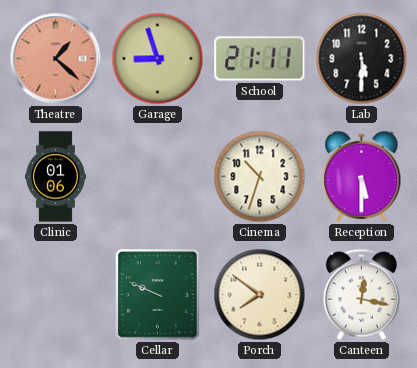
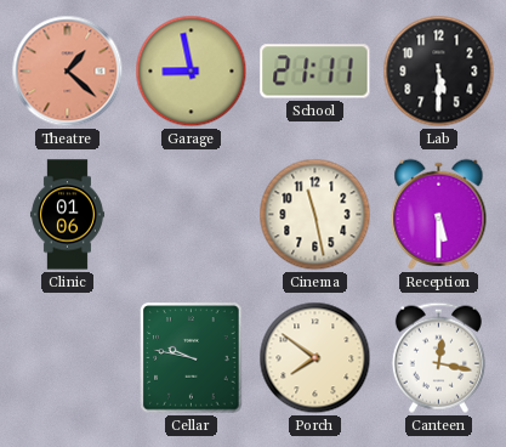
Garage: 8:57 -> 8:58
Cinema: 10:33 -> 11:28
Cellar: 9:49 -> 9:47
